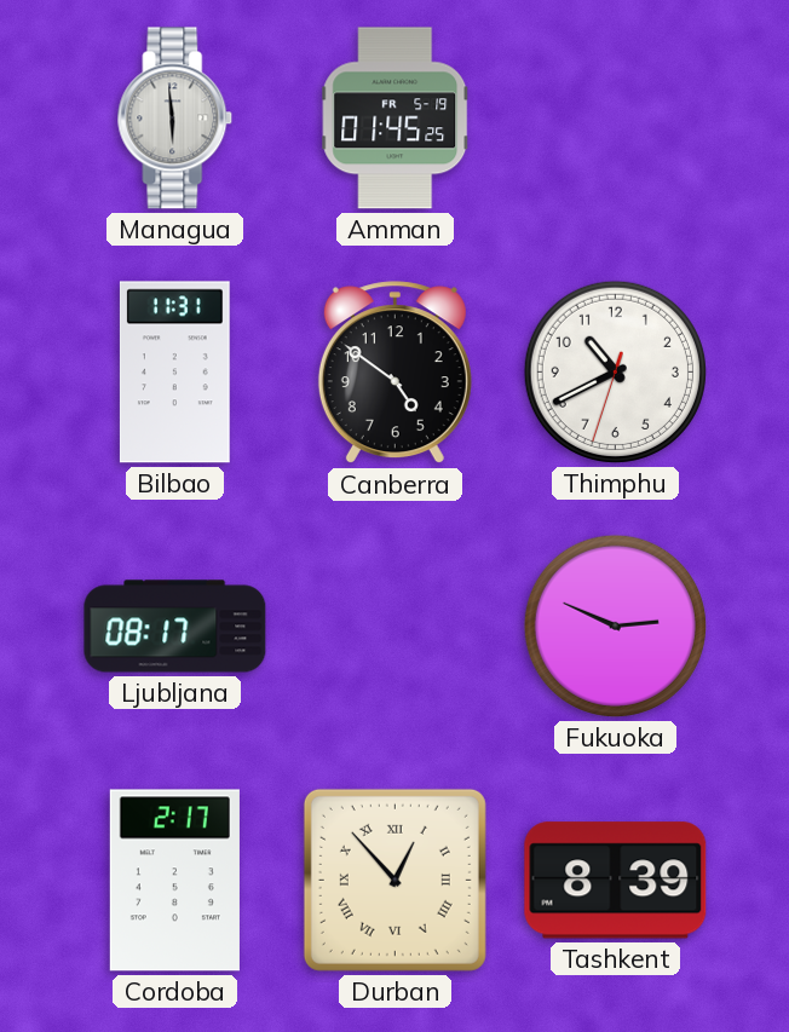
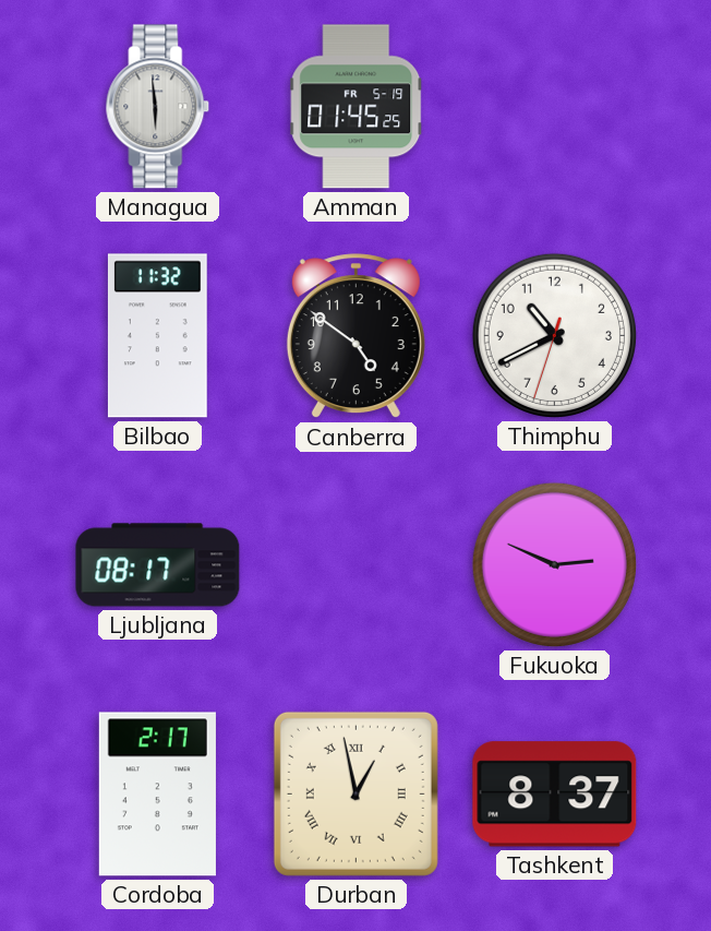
Bilbao: 11:31 -> 11:32
Durban: 12:53 -> 12:58
Tashkent: 8:39 -> 8:37
